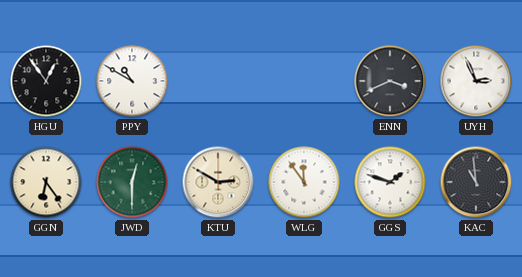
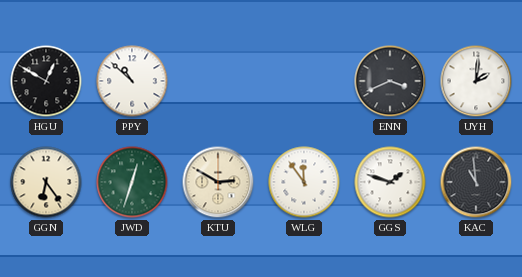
HGU: 12:54 -> 12:50
PPY: 10:50 -> 10:52
UYH: 2:56 -> 2:01
JWD: 12:30 -> 12:33
